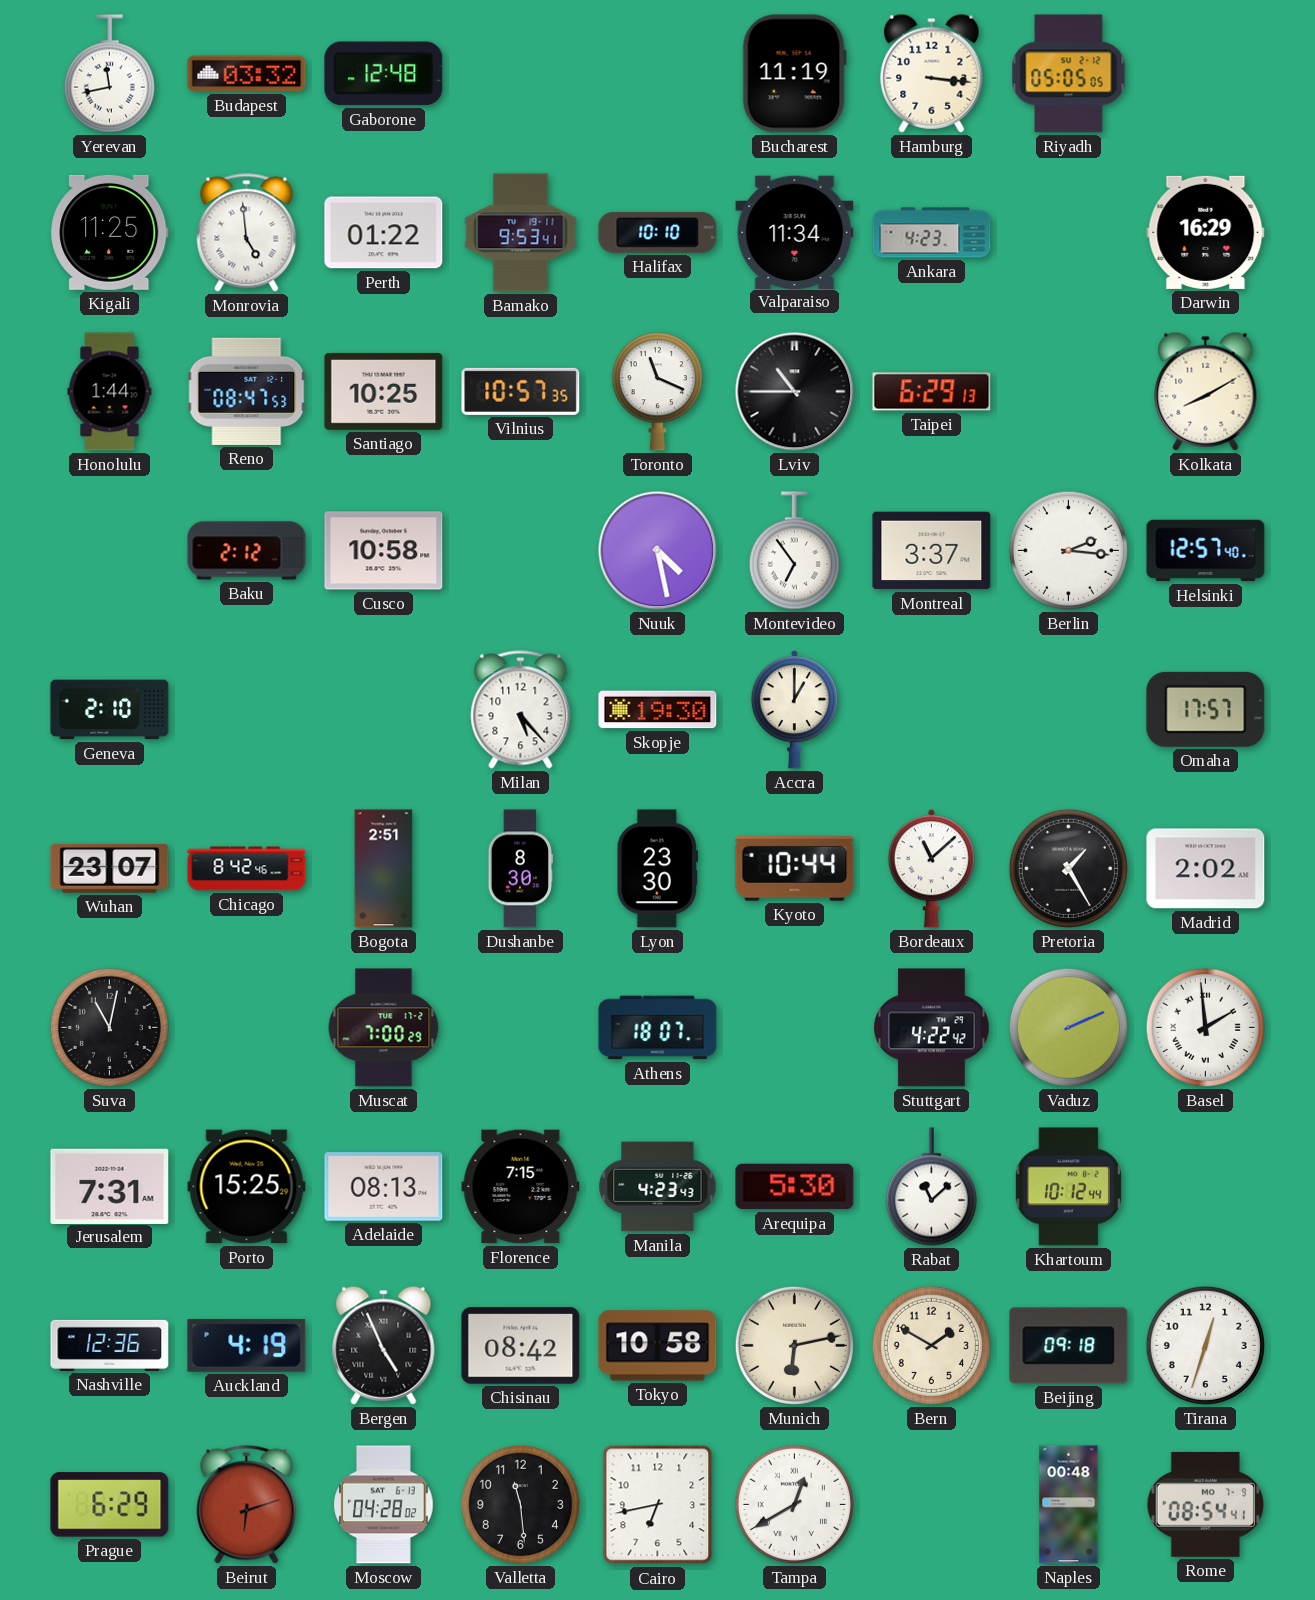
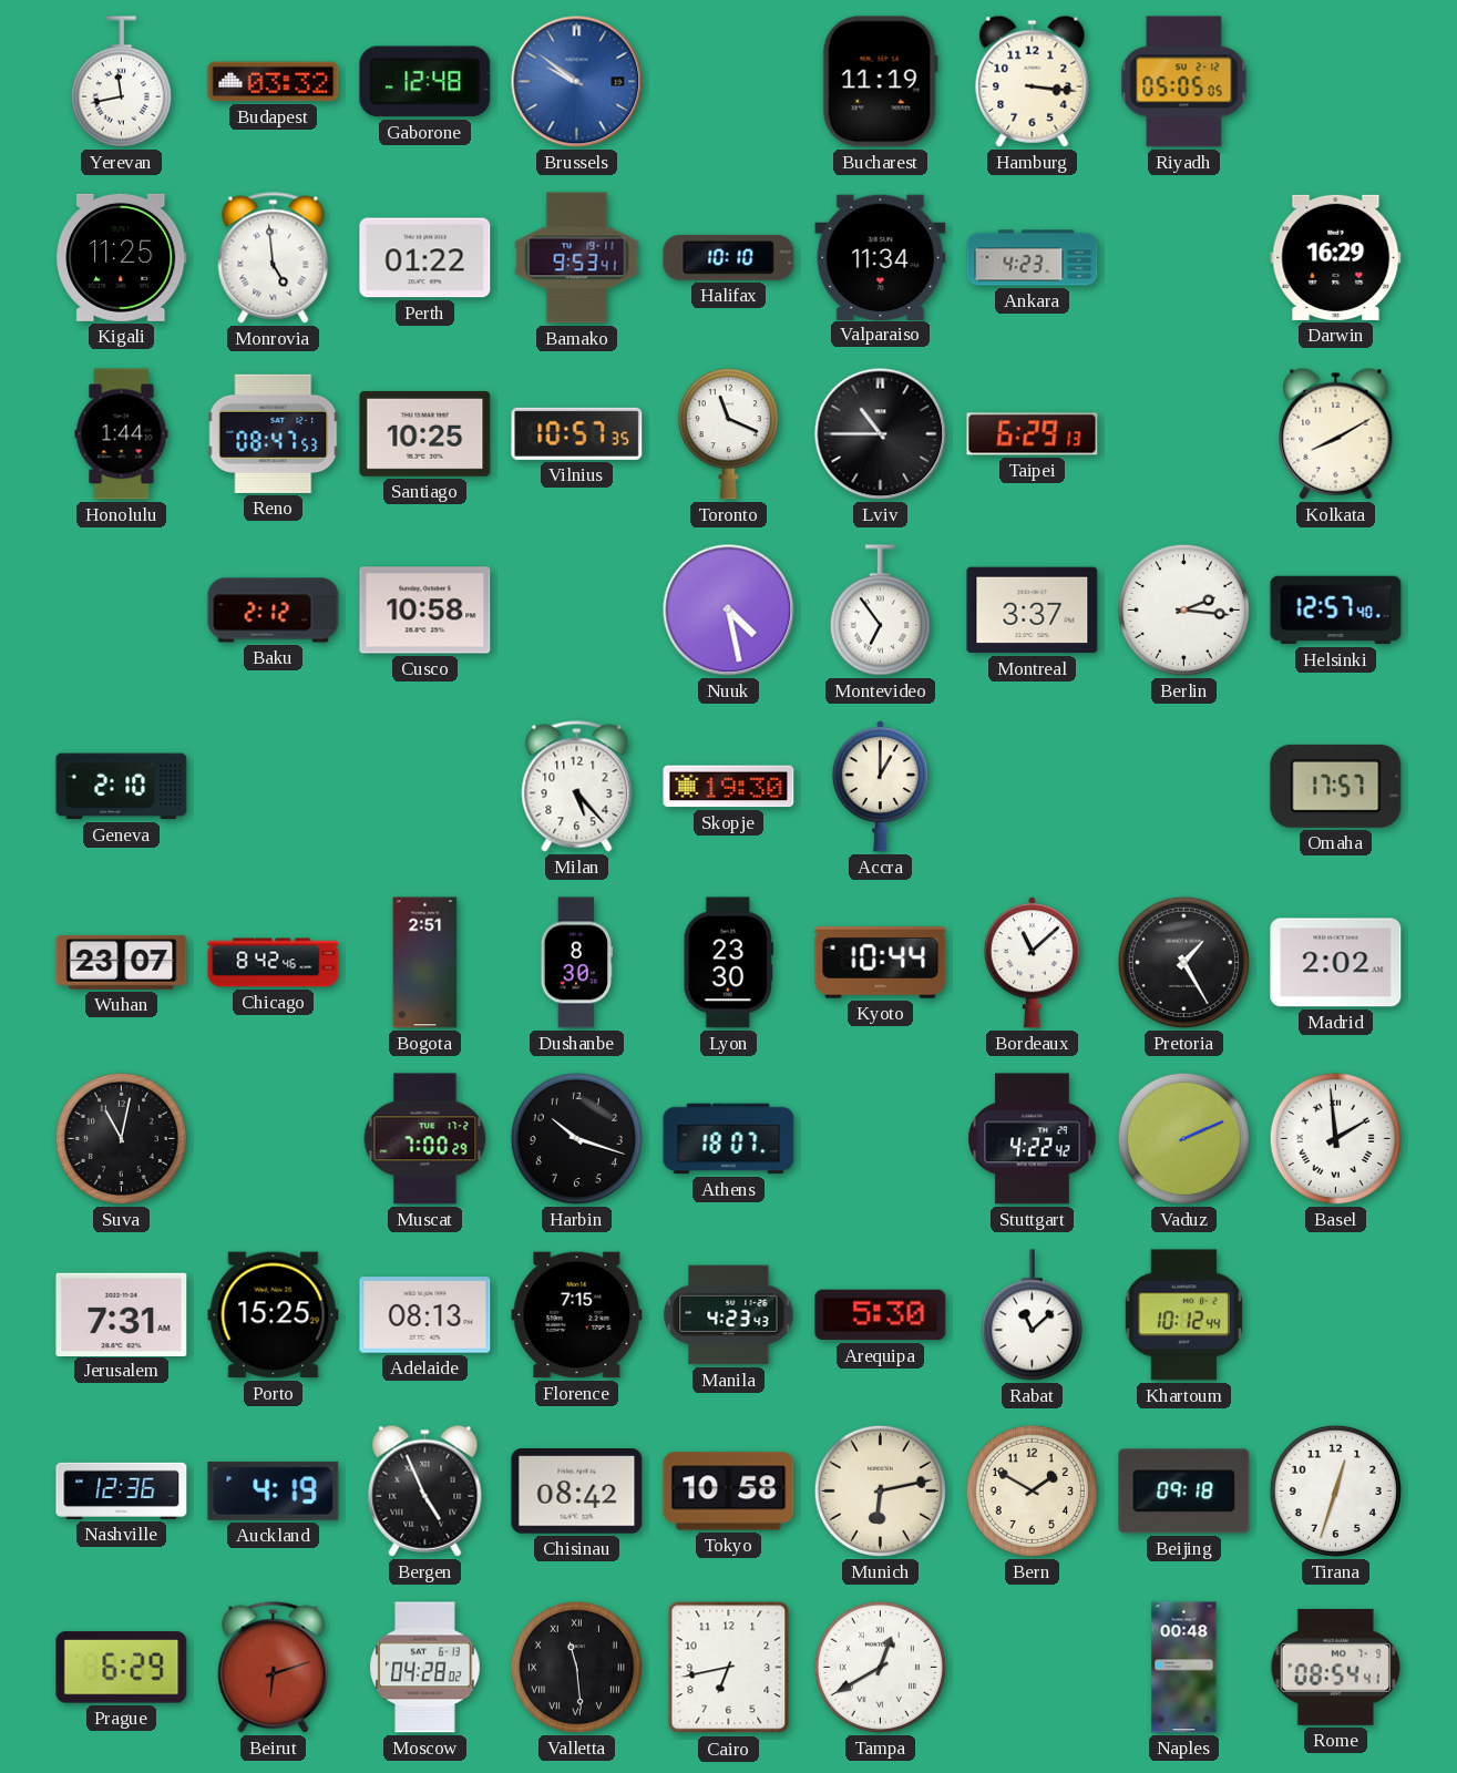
Brussels: none -> 9:51
Harbin: none -> 10:18
Valletta numerals: Arabic -> Roman
